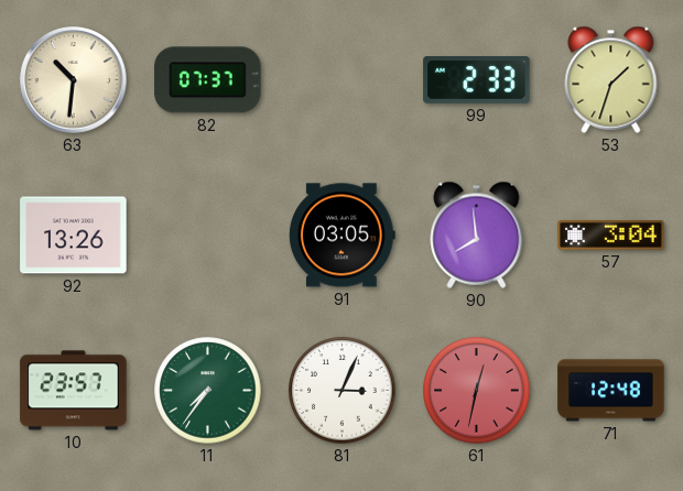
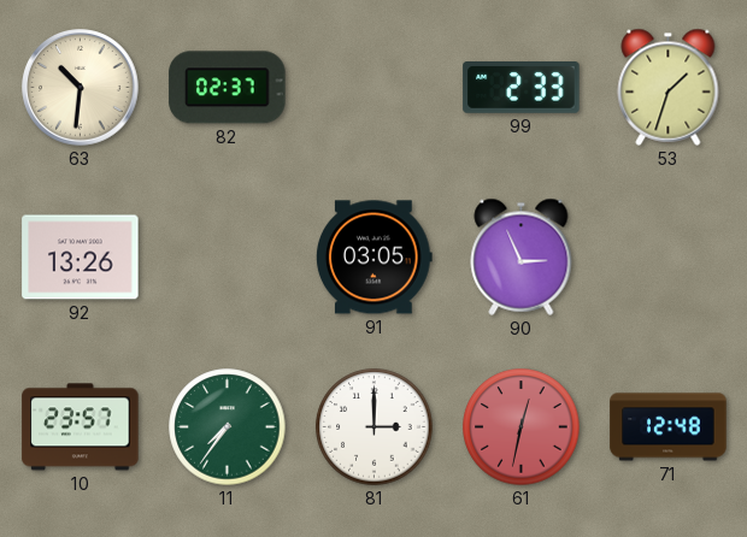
82: 07:37 -> 02:37
90: 7:59 -> 2:56
57: 3:04 -> none
81: 3:04 -> 3:00
